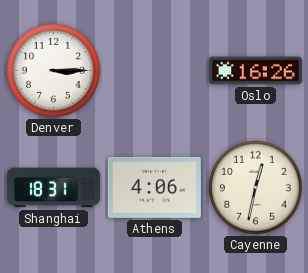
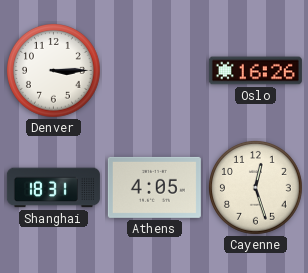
Athens: 4:06 -> 4:05
Cayenne: 12:32 -> 12:27
